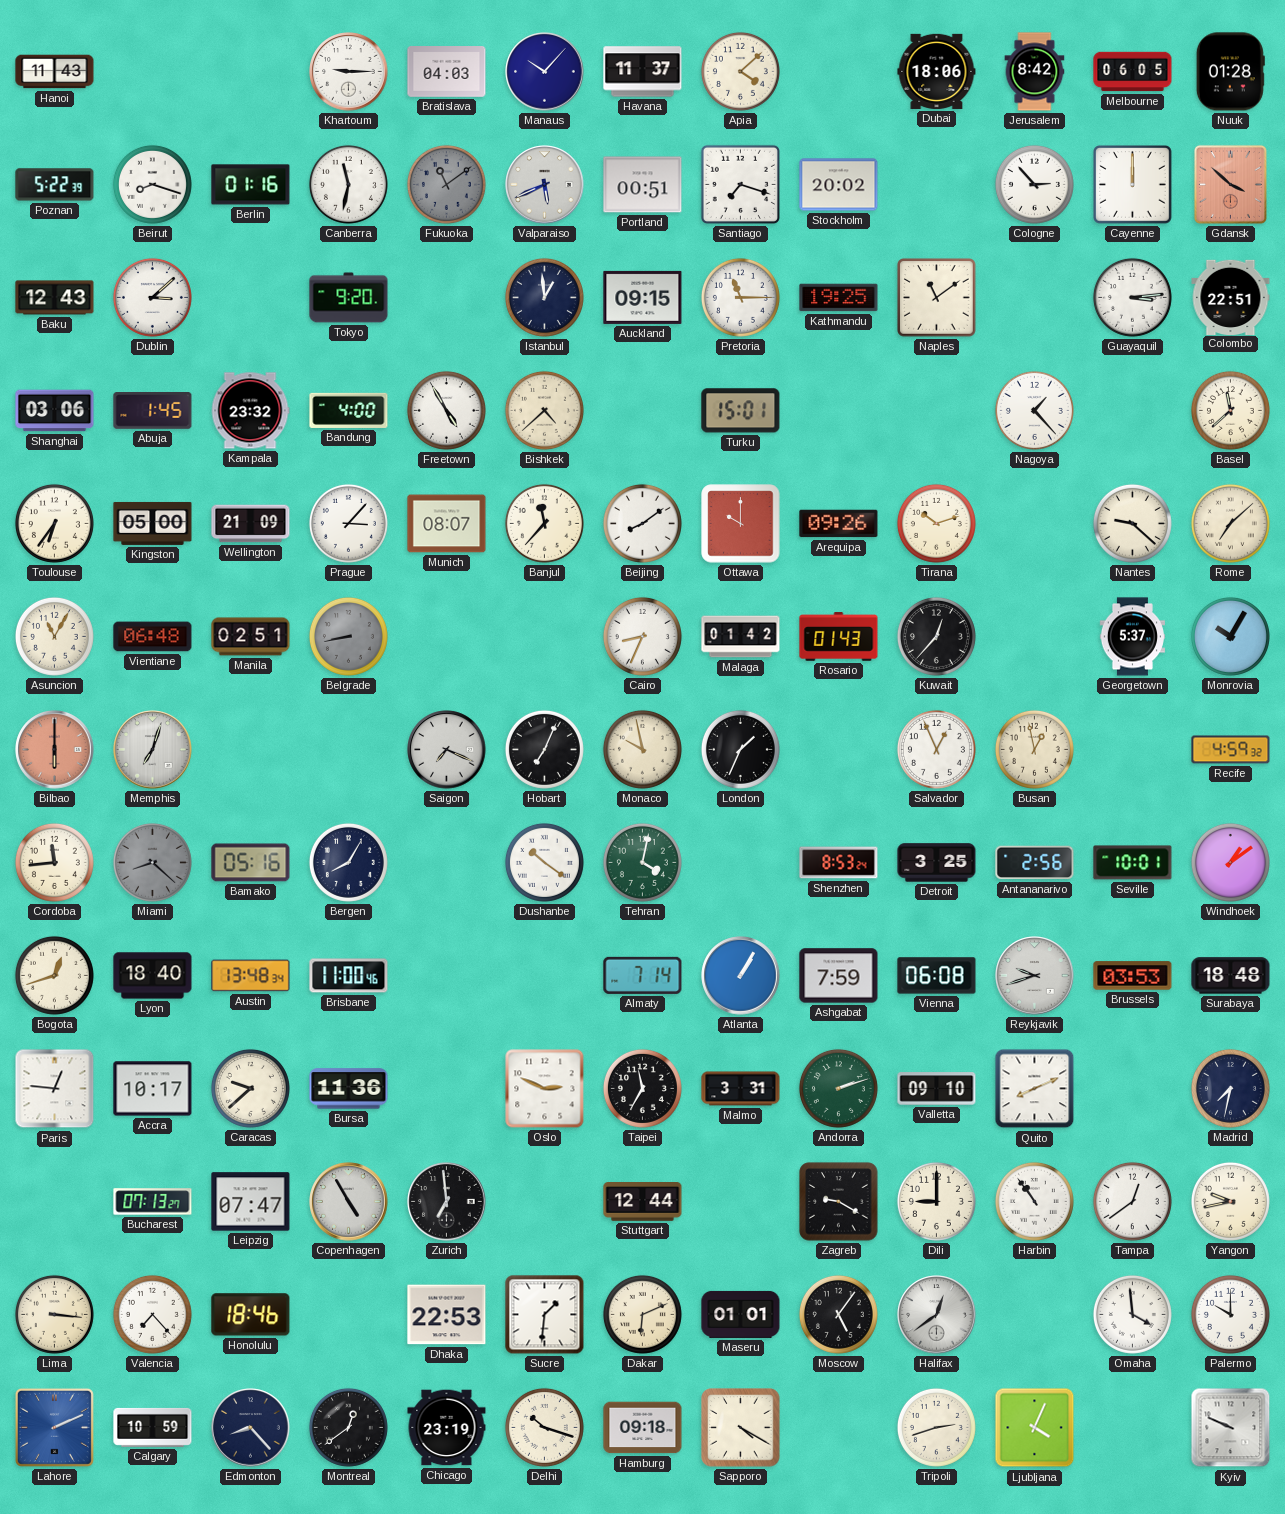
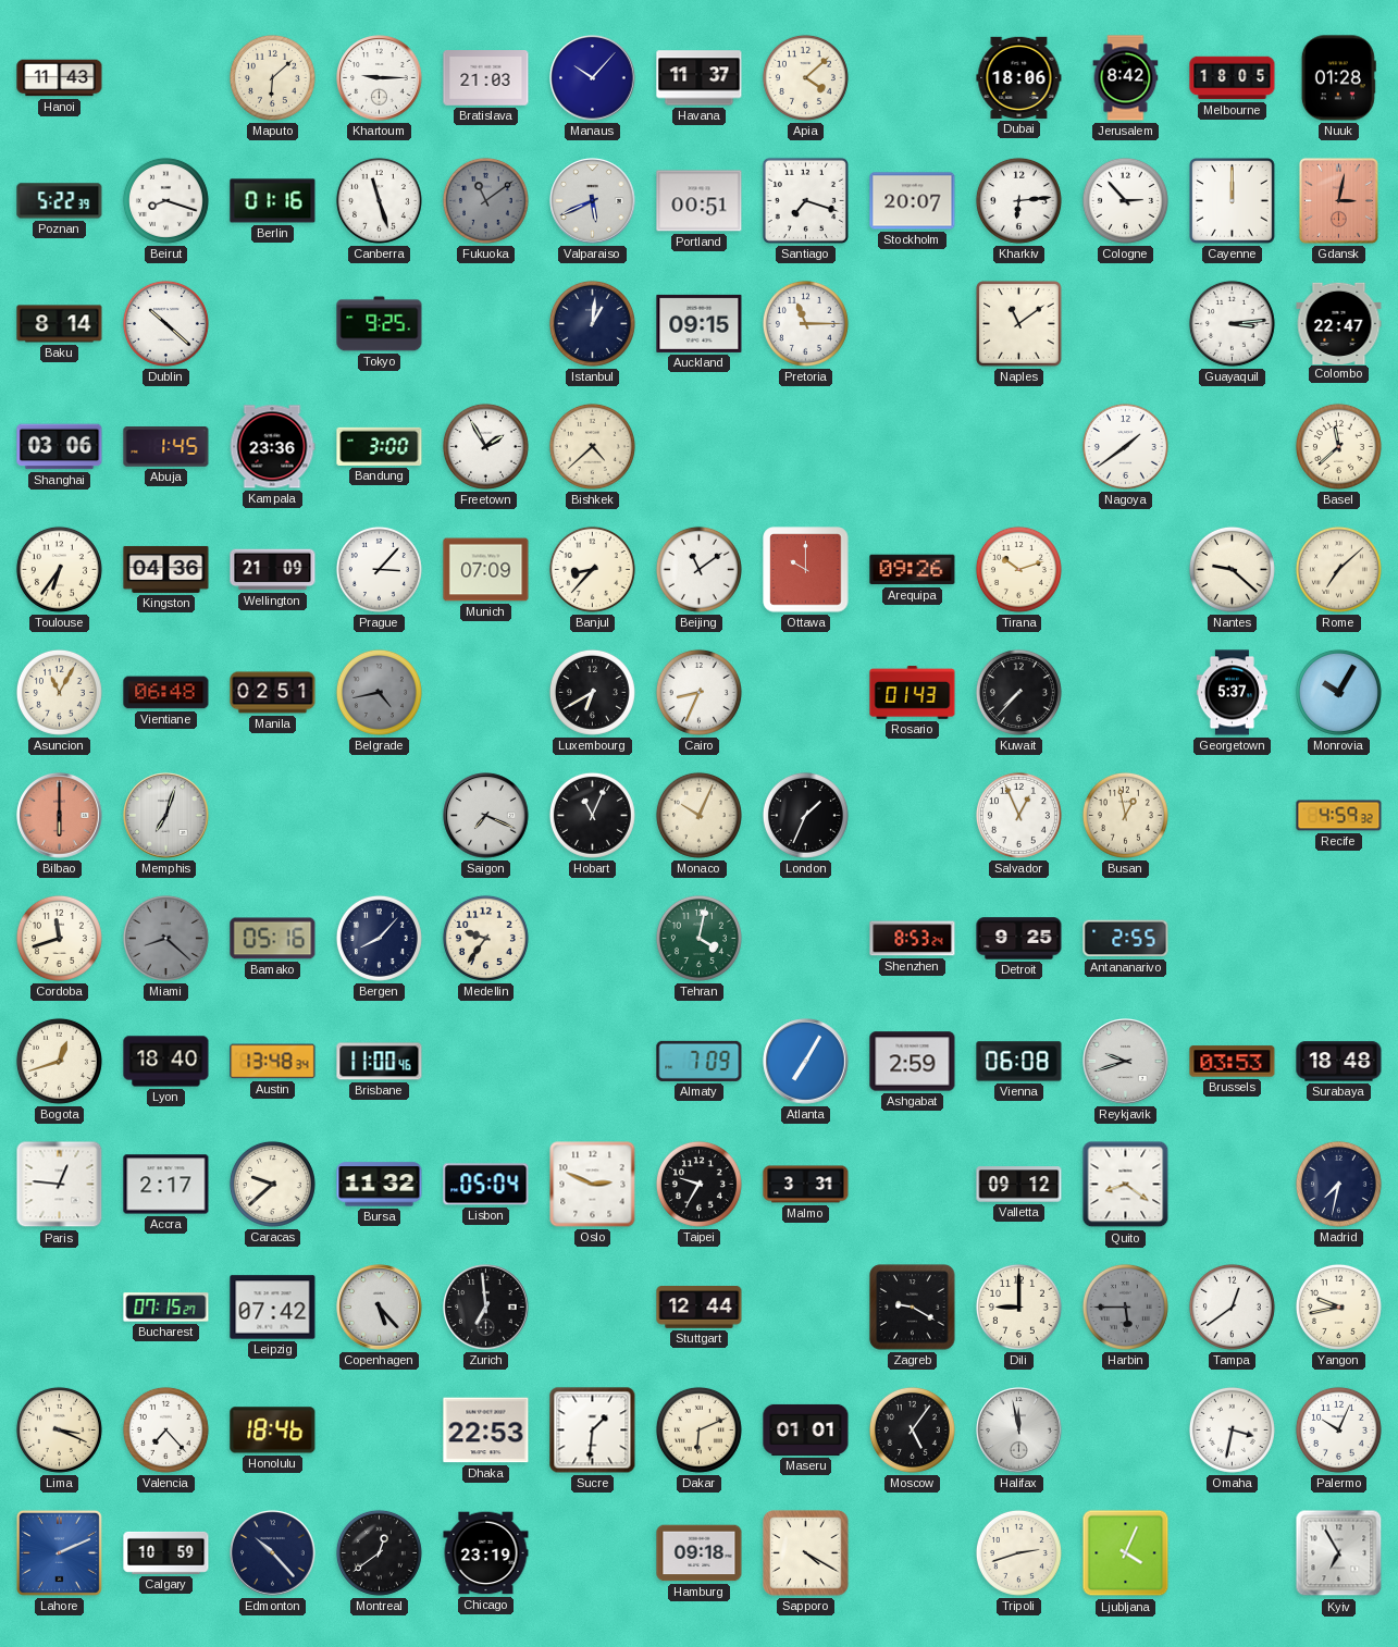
Maputo: none -> 6:08
Bratislava: 04:03 -> 21:03
Melbourne: 06:05 -> 18:05
Canberra: 11:32 -> 11:27
Stockholm: 20:02 -> 20:07
Kharkiv: none -> 6:14
Gdansk: 3:52 -> 3:02
Baku: 12:43 -> 8:14
Dublin: 3:08 -> 10:22
Tokyo: 9:20 -> 9:25
Istanbul: 12:59 -> 1:01
Kathmandu: 19:25 -> none
Colombo: 22:51 -> 22:47
Kampala: 23:32 -> 23:36
Bandung: 4:00 -> 3:00
Freetown: 4:55 -> 1:55
Turku: 15:01 -> none
Nagoya: 1:23 -> 1:39
Kingston: 05:00 -> 04:36
Munich: 08:07 -> 07:09
Banjul: 11:37 -> 8:37
Beijing: 8:09 -> 11:09
Belgrade: 8:43 -> 4:43
Luxembourg: none -> 6:40
Malaga: 01:42 -> none
Kuwait: 12:37 -> 7:37
Hobart: 7:04 -> 11:04
Monaco: 9:58 -> 10:04
Cordoba: 11:44 -> 11:42
Bergen: 8:05 -> 8:07
Medellin: none -> 9:36
Dushanbe: 10:21 -> none
Detroit: 3:25 -> 9:25
Antananarivo: 2:56 -> 2:55
Seville: 10:01 -> none
Windhoek: 1:09 -> none
Almaty: 7:14 -> 7:09
Atlanta: 1:05 -> 7:05
Ashgabat: 7:59 -> 2:59
Accra: 10:17 -> 2:17
Bursa: 11:36 -> 11:32
Lisbon: none -> 05:04
Taipei: 11:35 -> 9:35
Andorra: 2:12 -> none
Valletta: 09:10 -> 09:12
Quito: 8:11 -> 8:21
Bucharest: 07:13 -> 07:15
Leipzig: 07:47 -> 07:42
Copenhagen: 4:55 -> 5:23
Harbin: 10:54 -> 5:45
Harbin dial: white -> grey
Lima: 3:16 -> 3:19
Halifax: 12:39 -> 11:58
Omaha: 3:59 -> 3:32
Palermo: 10:00 -> 10:04
Edmonton: 8:23 -> 10:23
Delhi: 10:18 -> none
Kyiv: 9:49 -> 6:55
